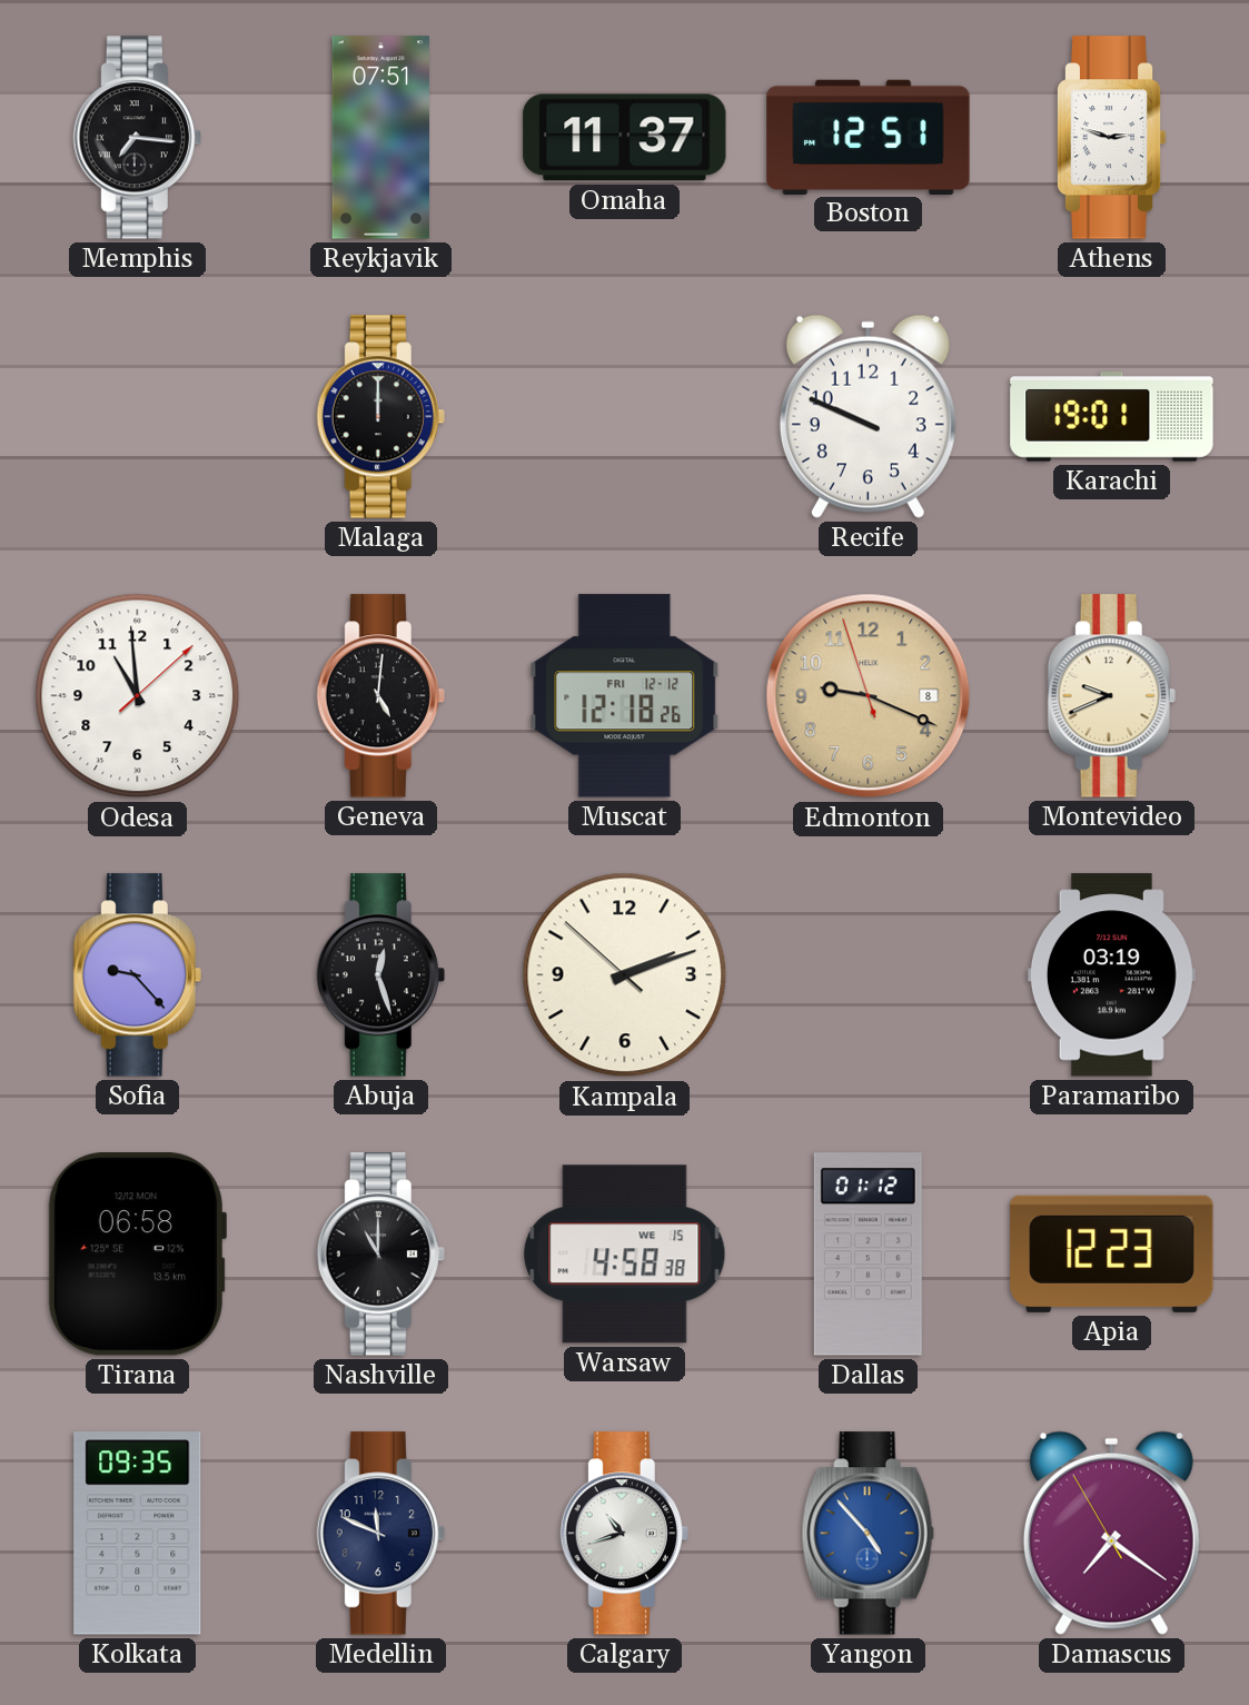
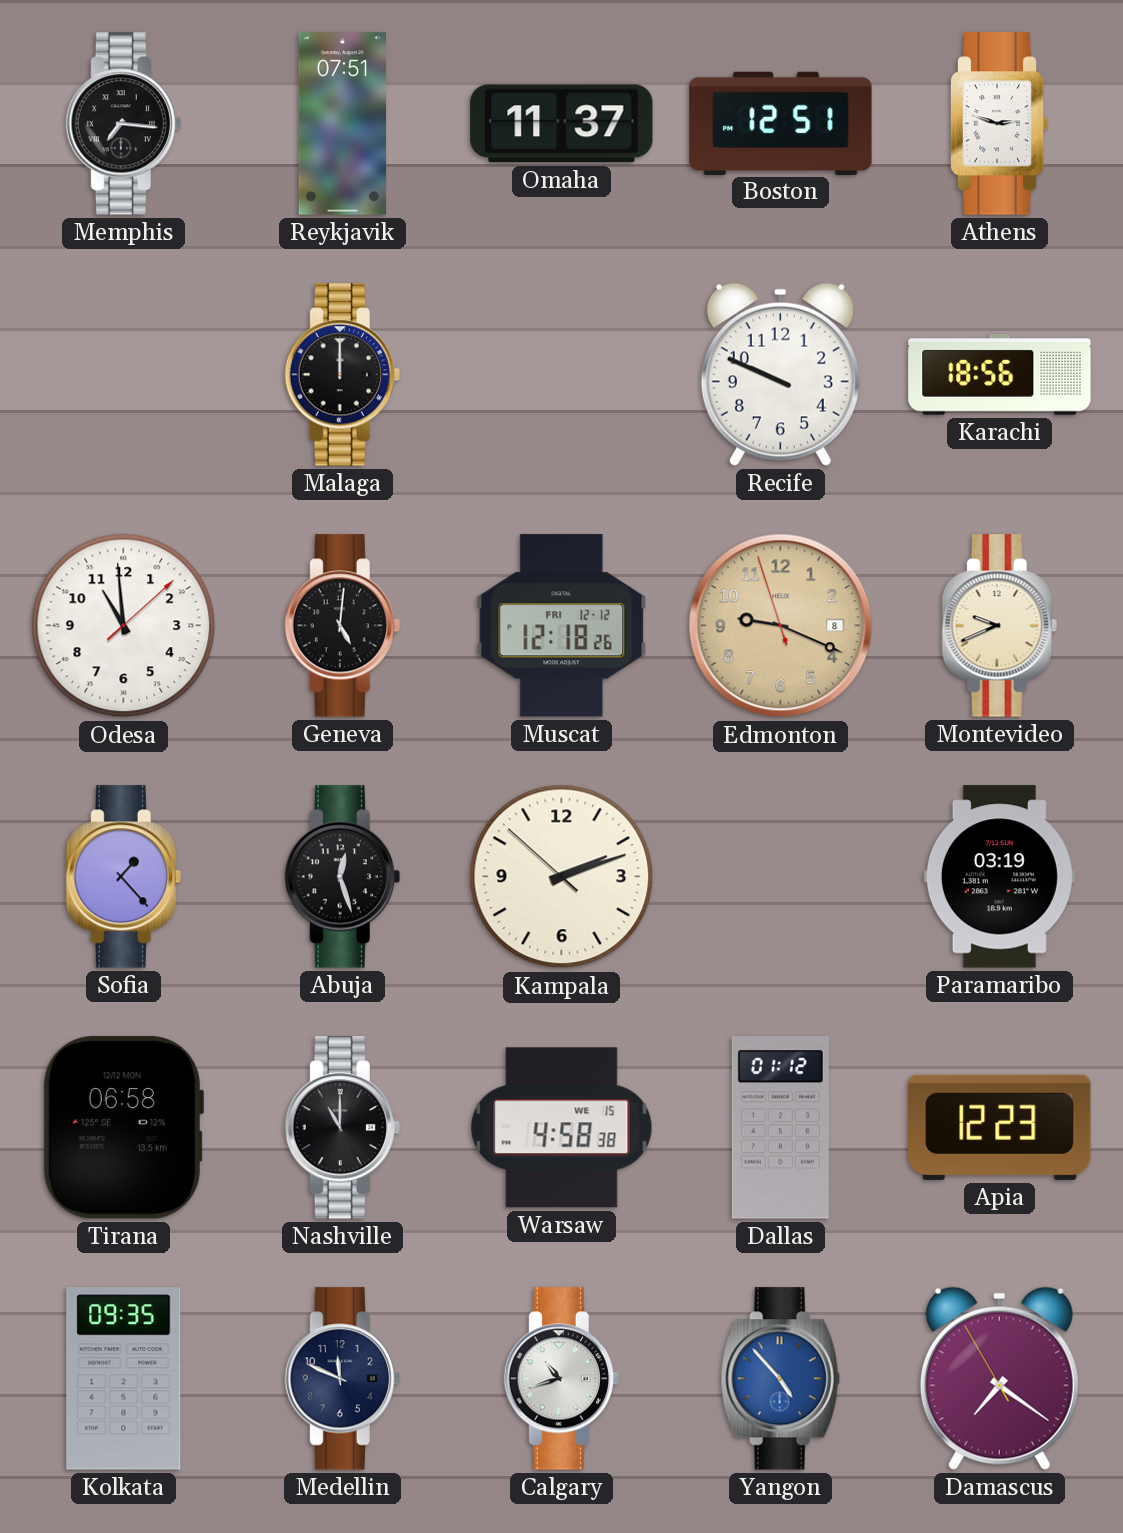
Karachi: 19:01 -> 18:56
Sofia: 9:23 -> 1:23
